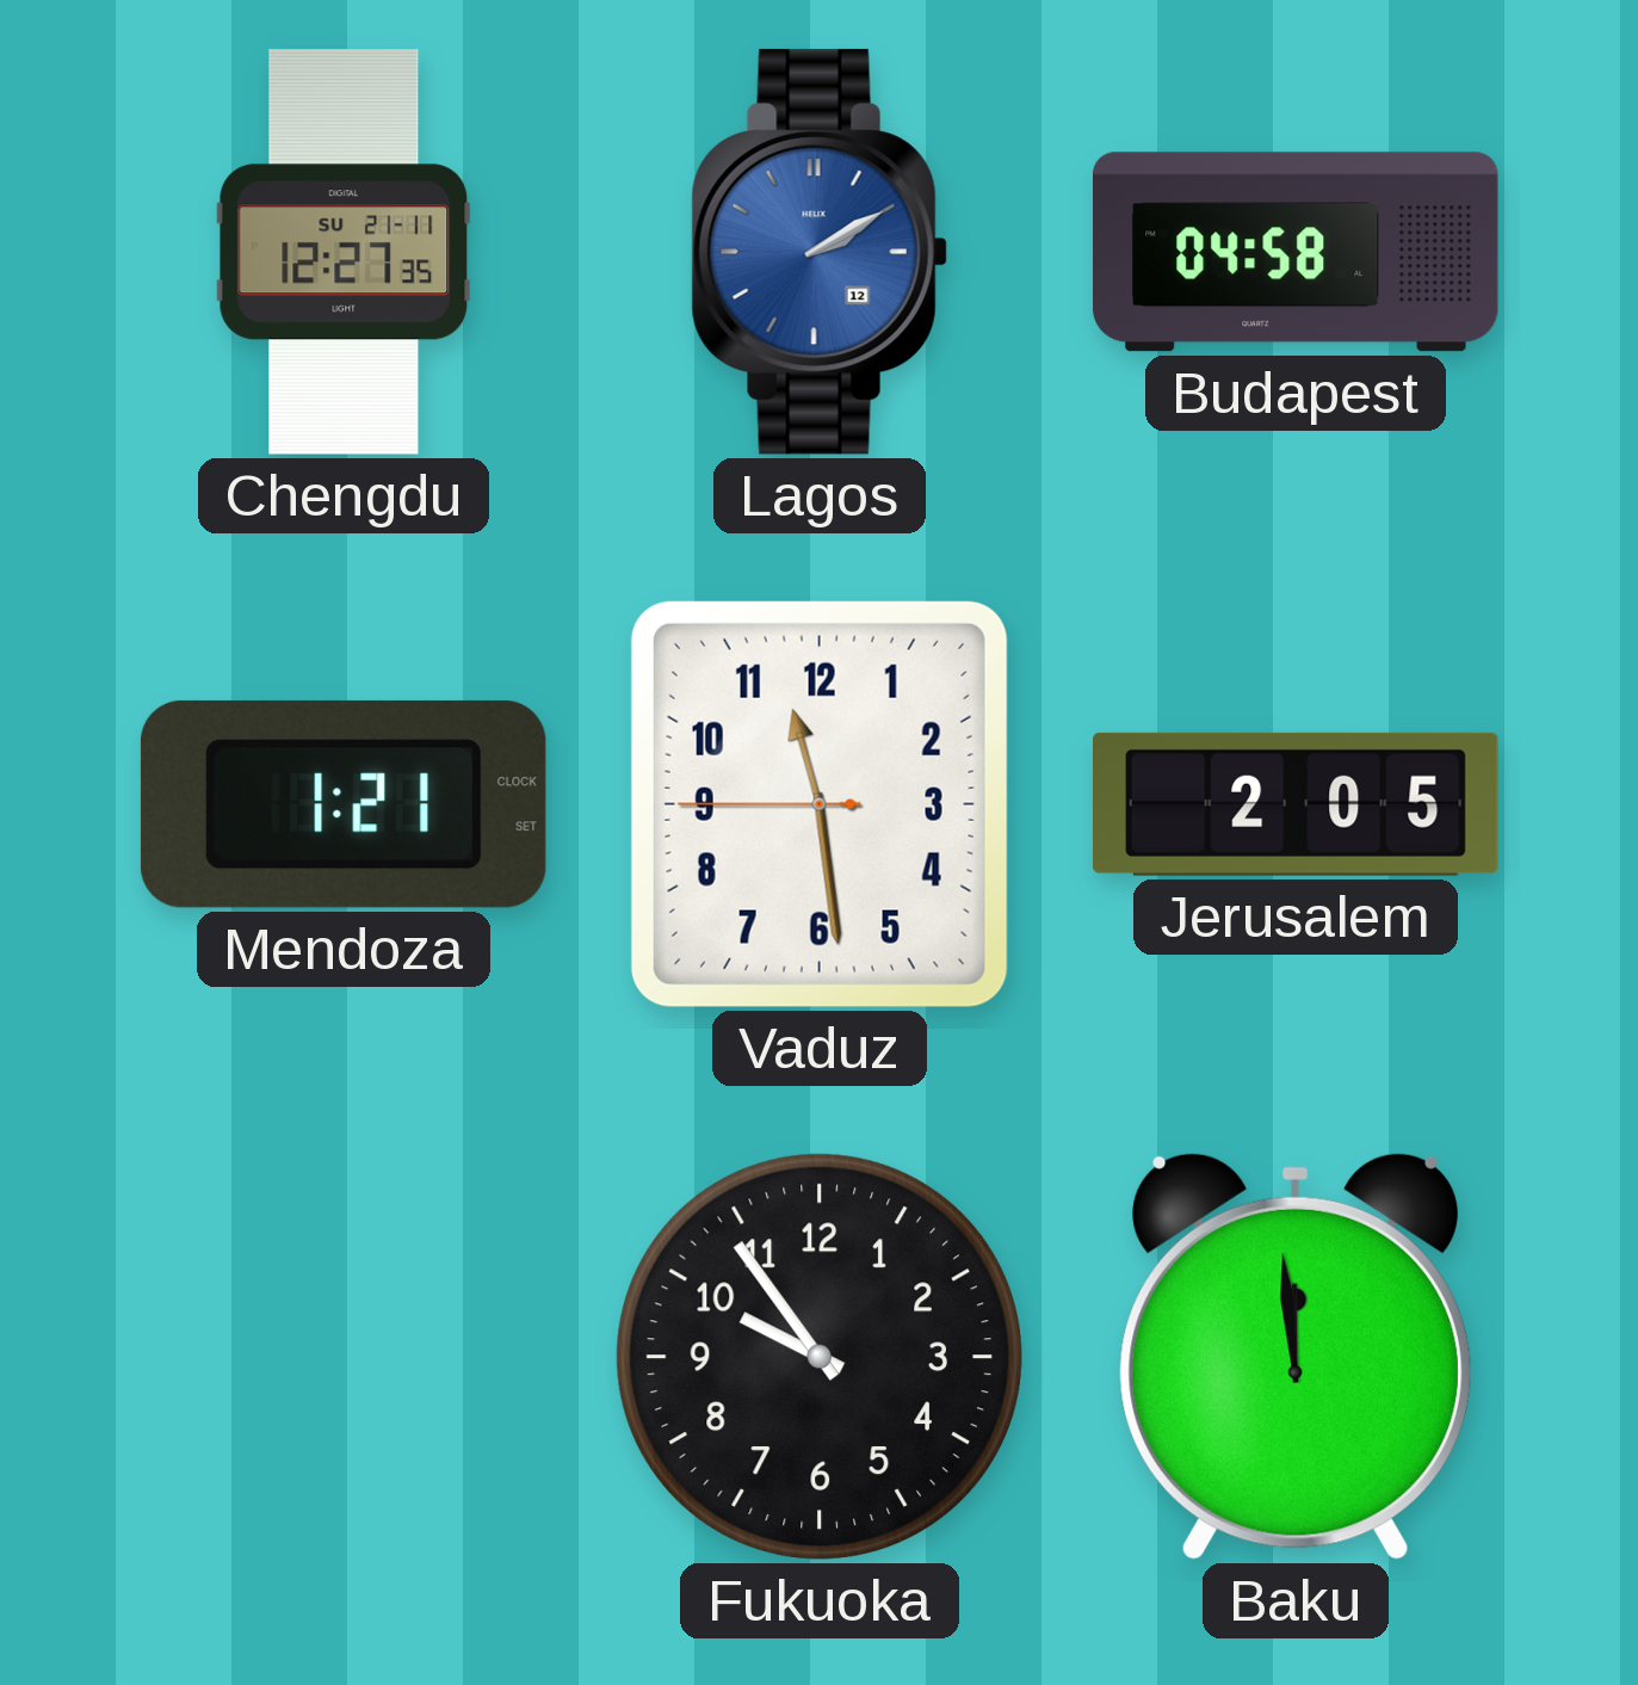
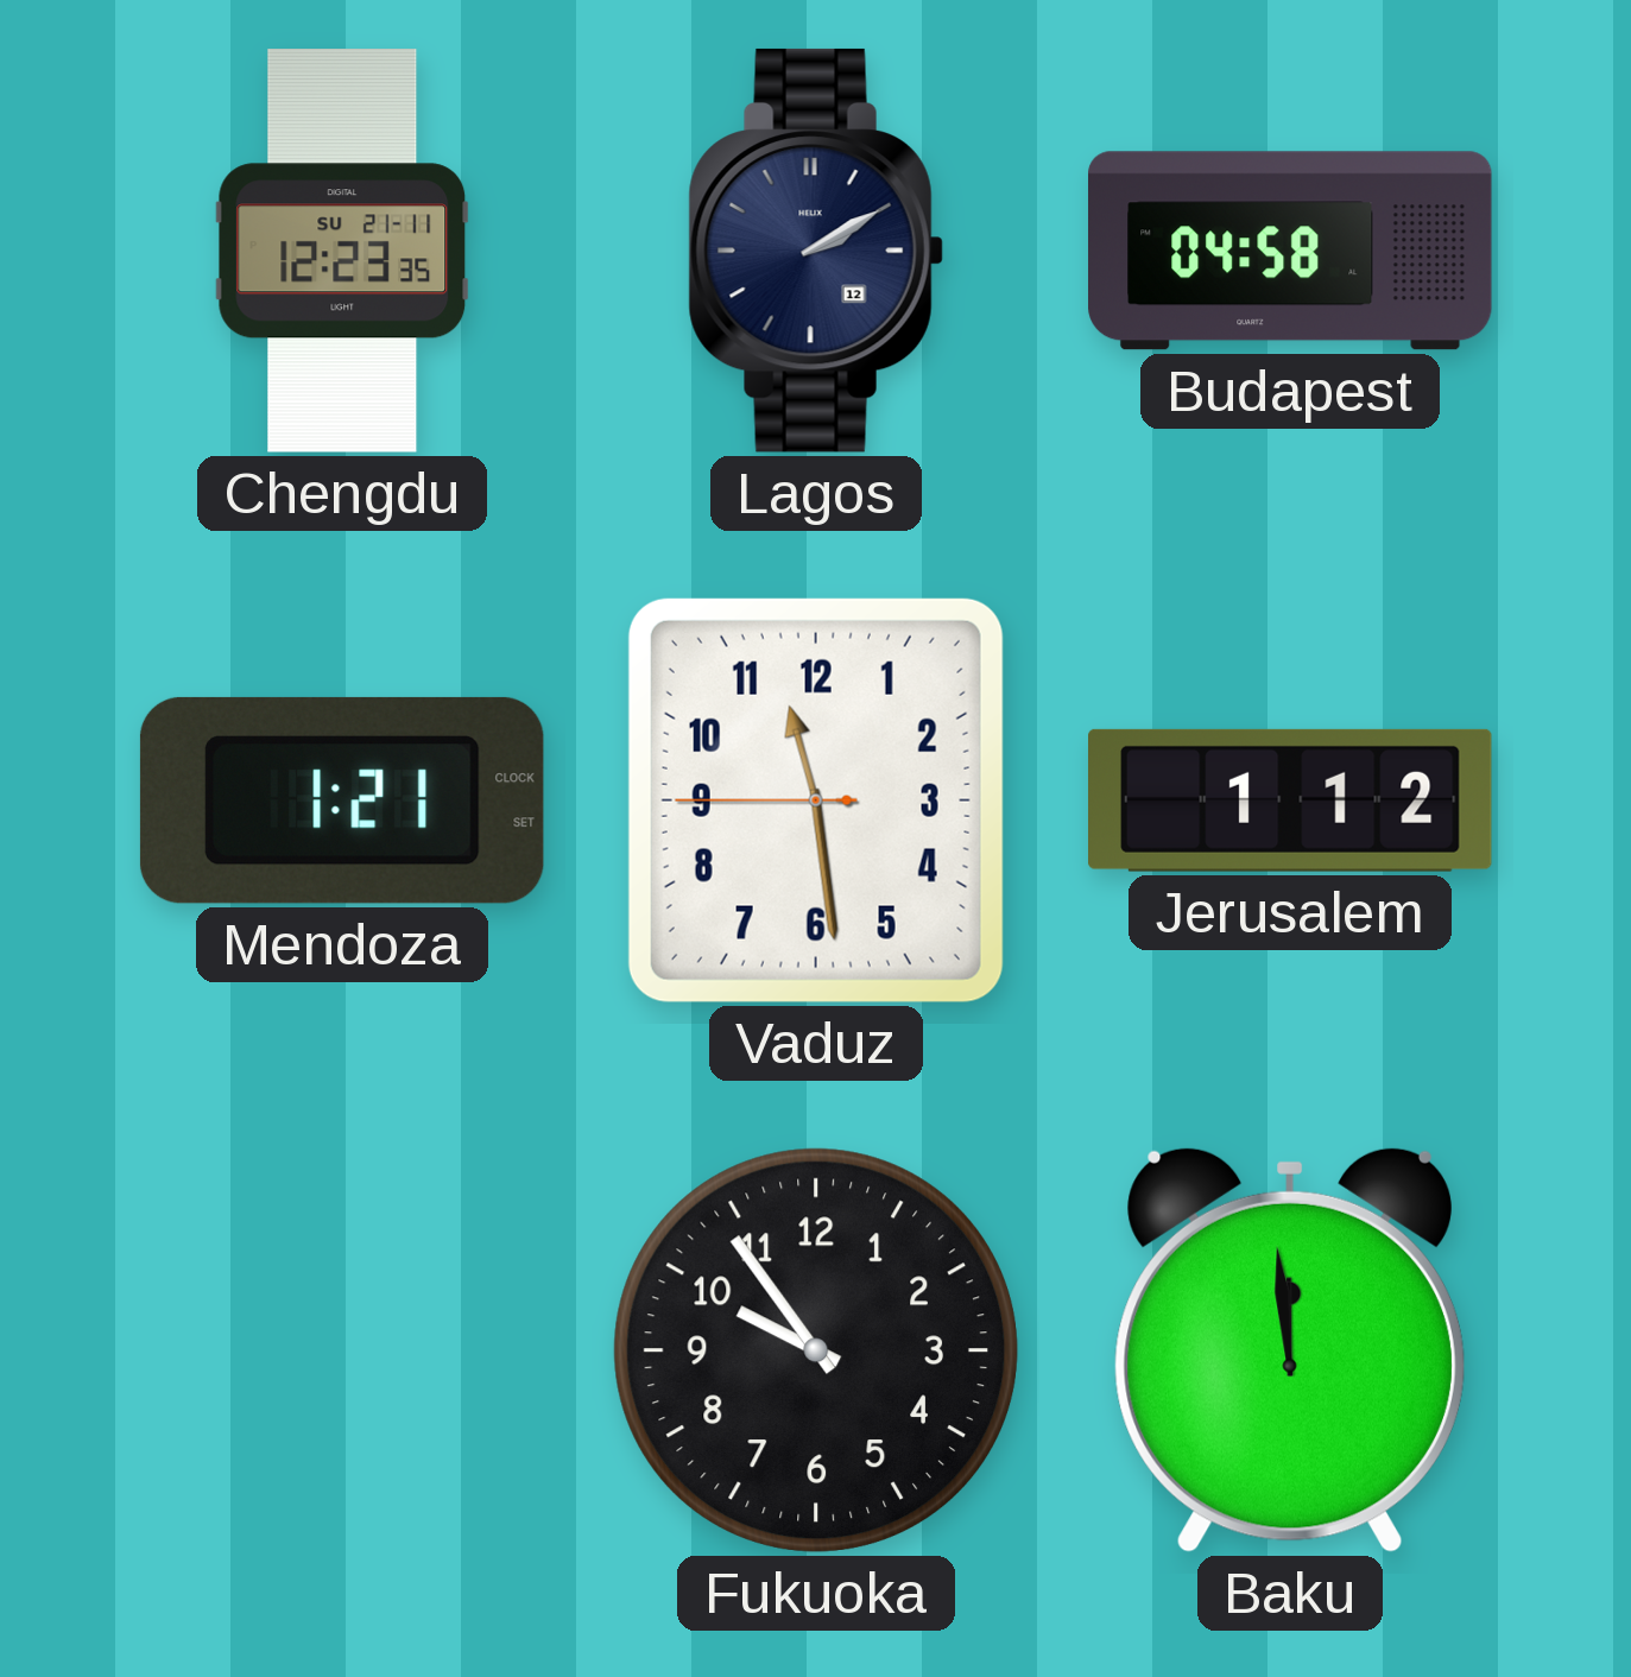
Chengdu: 12:27 -> 12:23
Lagos dial: blue -> navy
Jerusalem: 2:05 -> 1:12
